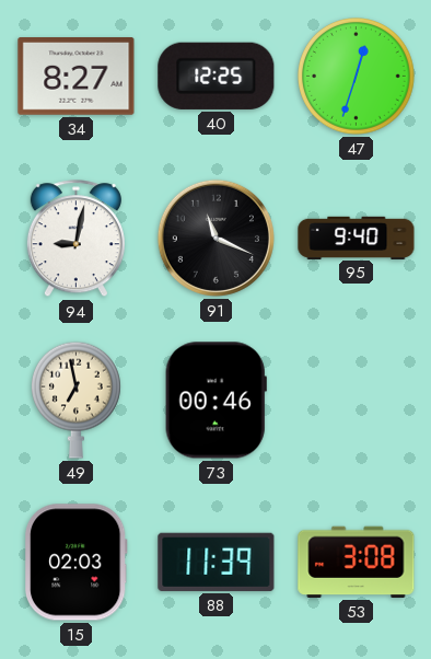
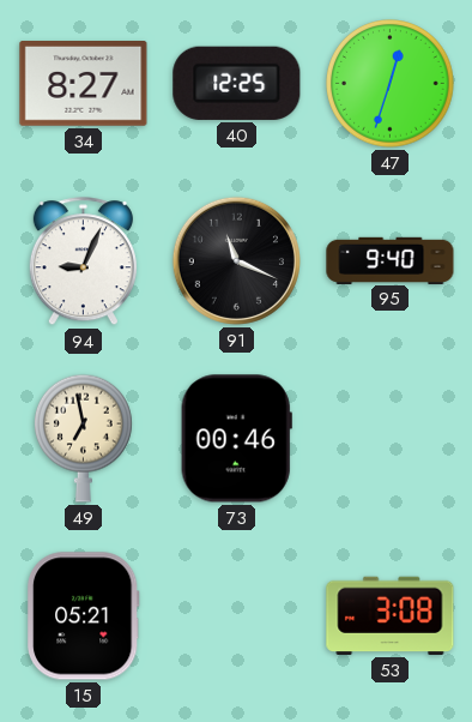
94: 9:02 -> 9:04
15: 02:03 -> 05:21
88: 11:39 -> none
